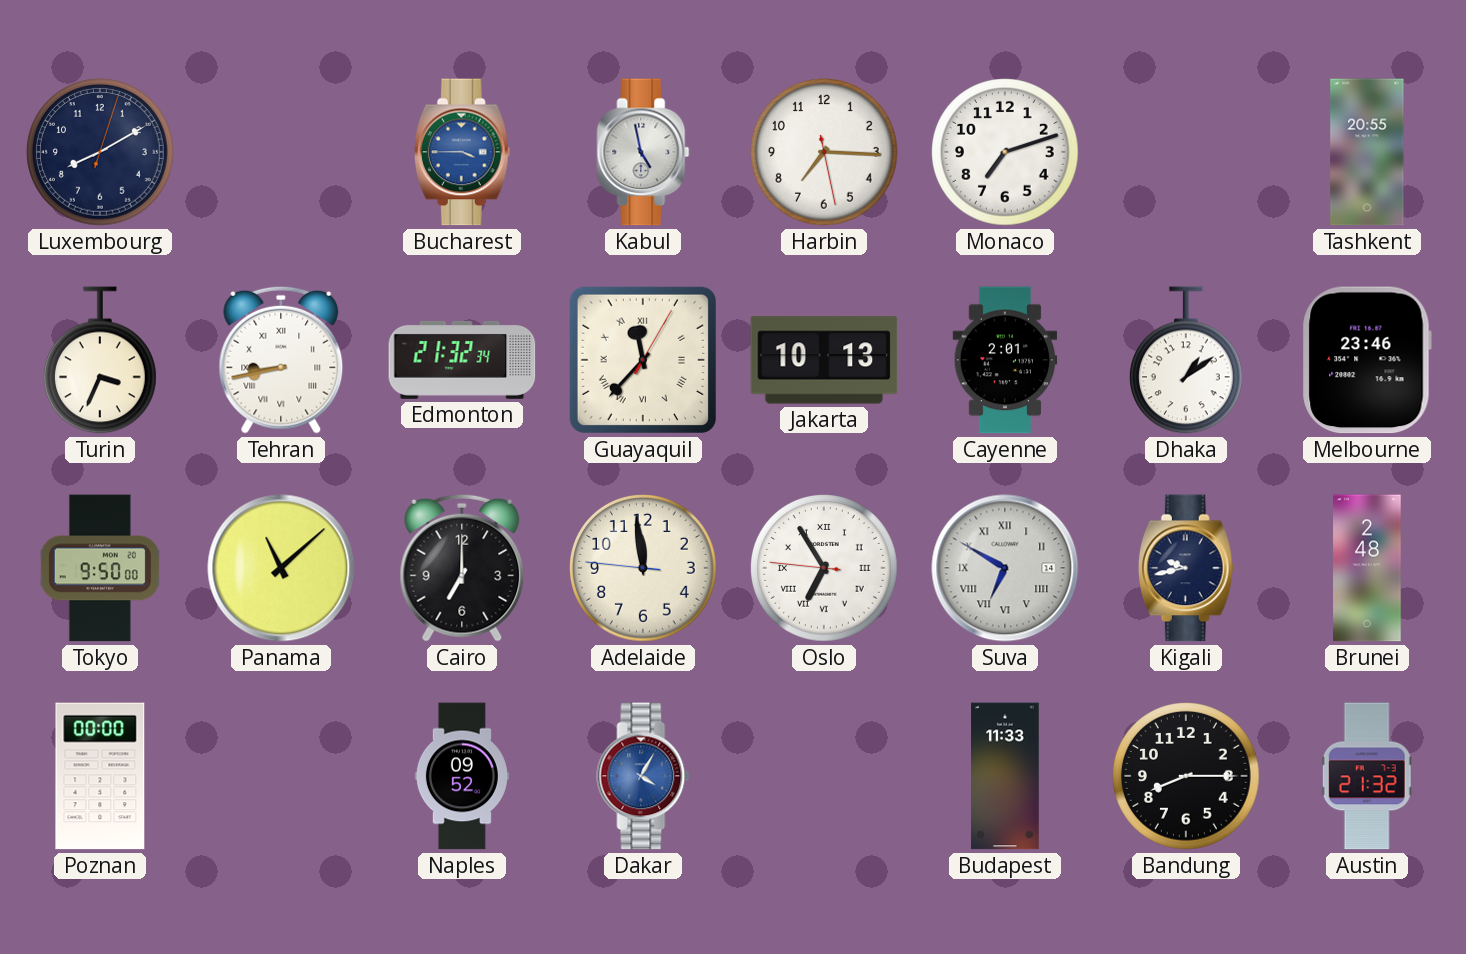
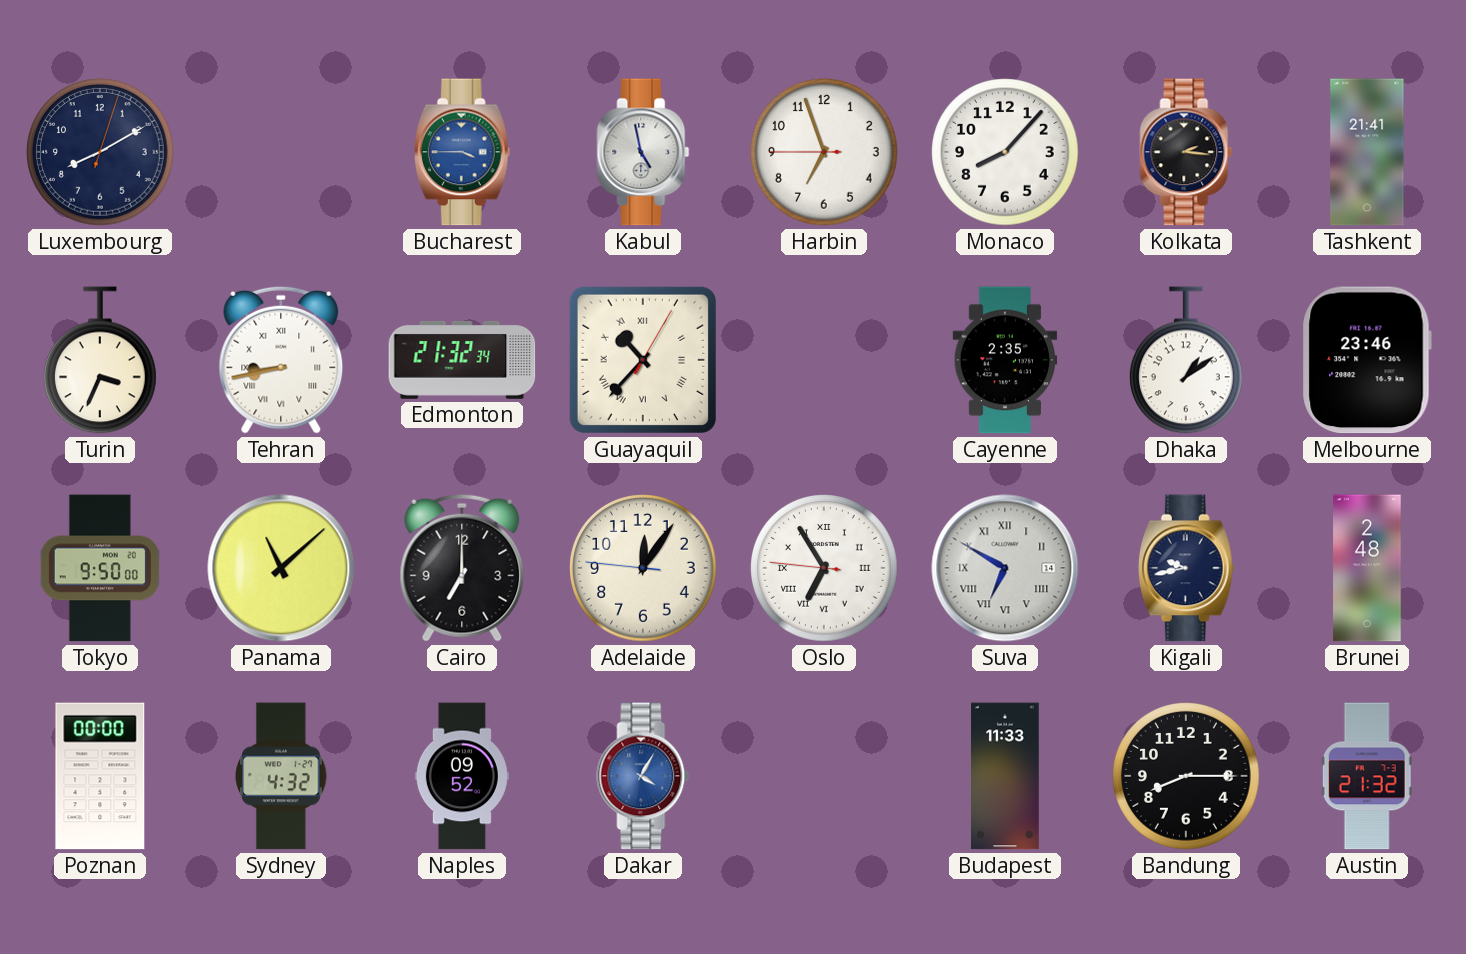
Harbin: 7:15 -> 6:56
Monaco: 7:12 -> 8:07
Kolkata: none -> 2:16
Tashkent: 20:55 -> 21:41
Guayaquil: 11:37 -> 10:37
Jakarta: 10:13 -> none
Cayenne: 2:01 -> 2:35
Adelaide: 11:58 -> 12:05
Sydney: none -> 4:32
